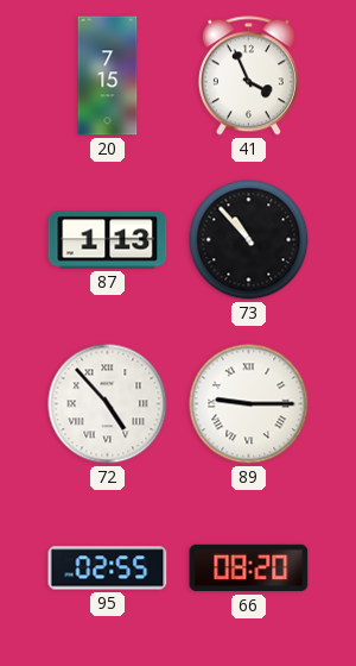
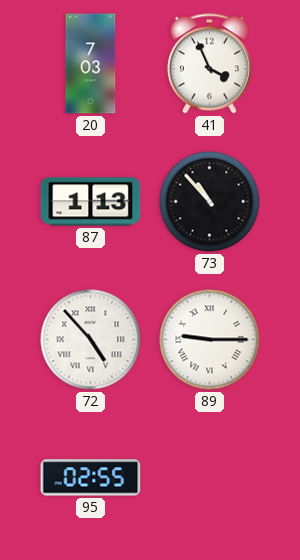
20: 7:15 -> 7:03
66: 08:20 -> none
